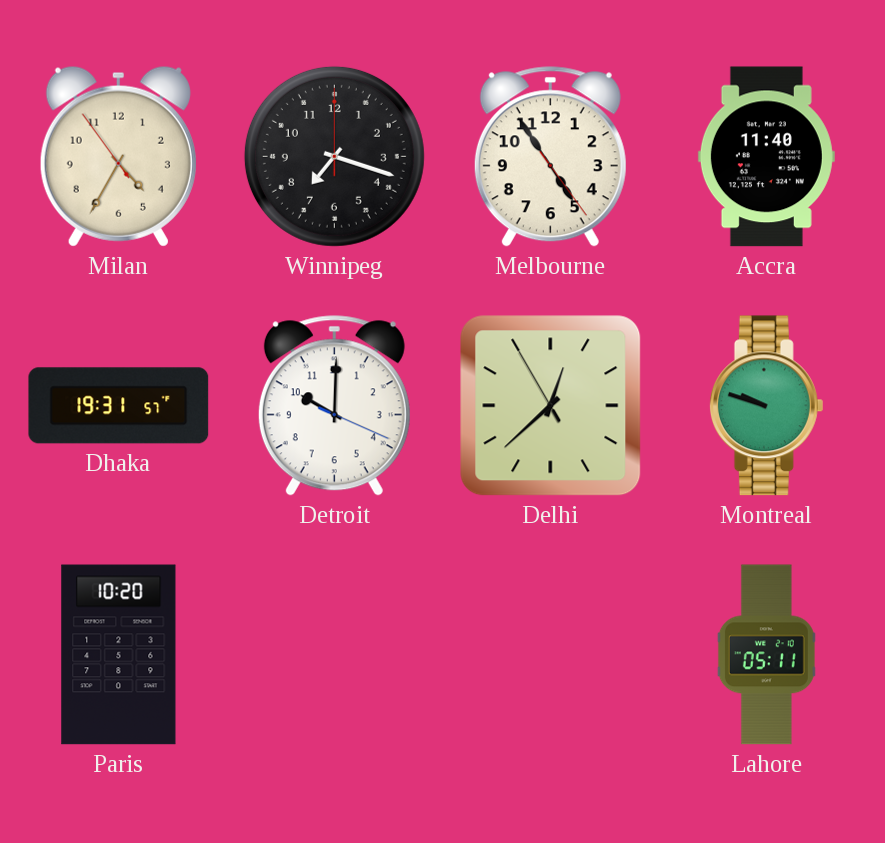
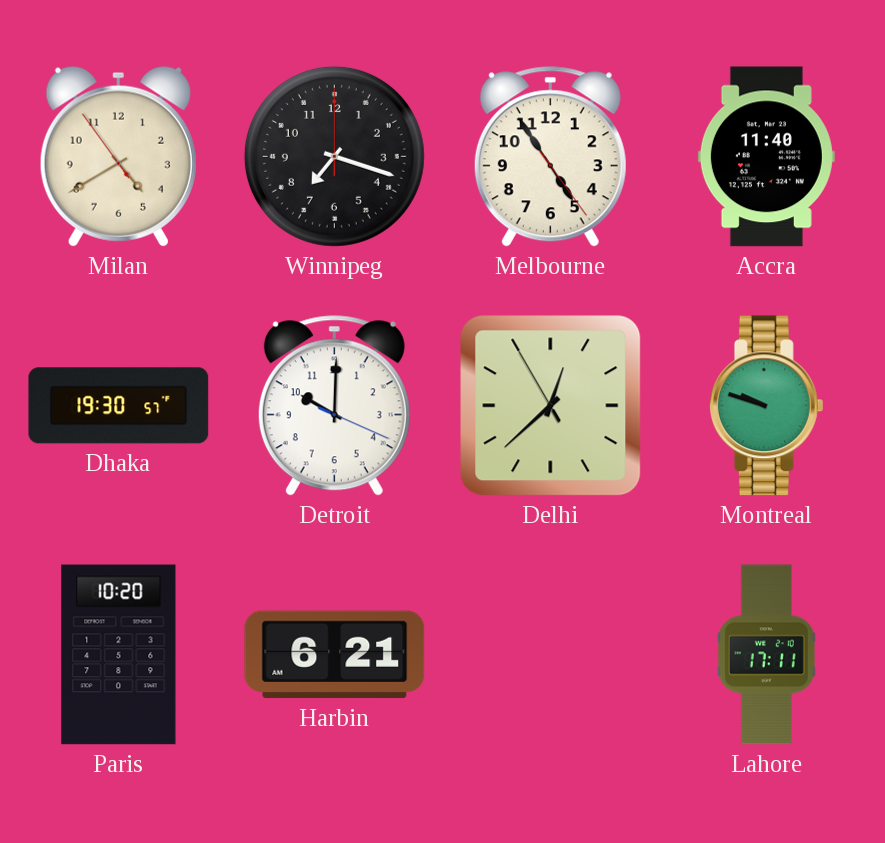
Milan: 4:34 -> 4:39
Dhaka: 19:31 -> 19:30
Harbin: none -> 6:21
Lahore: 05:11 -> 17:11
